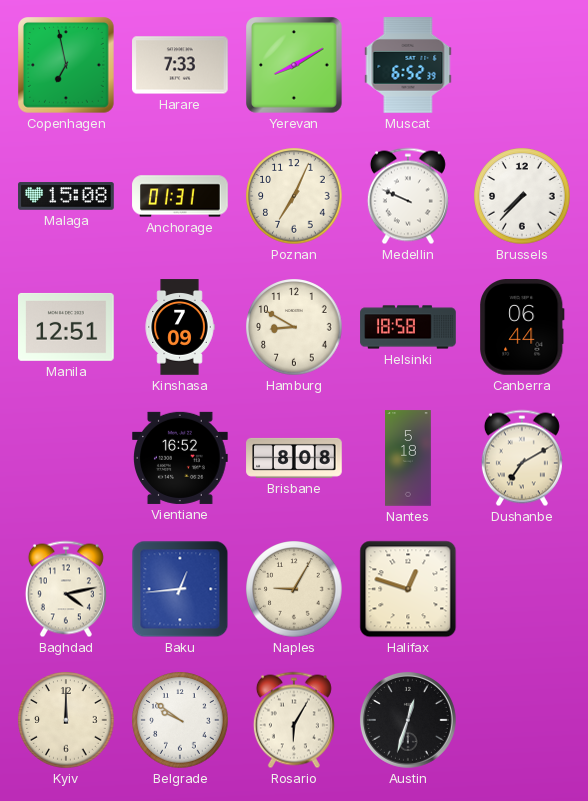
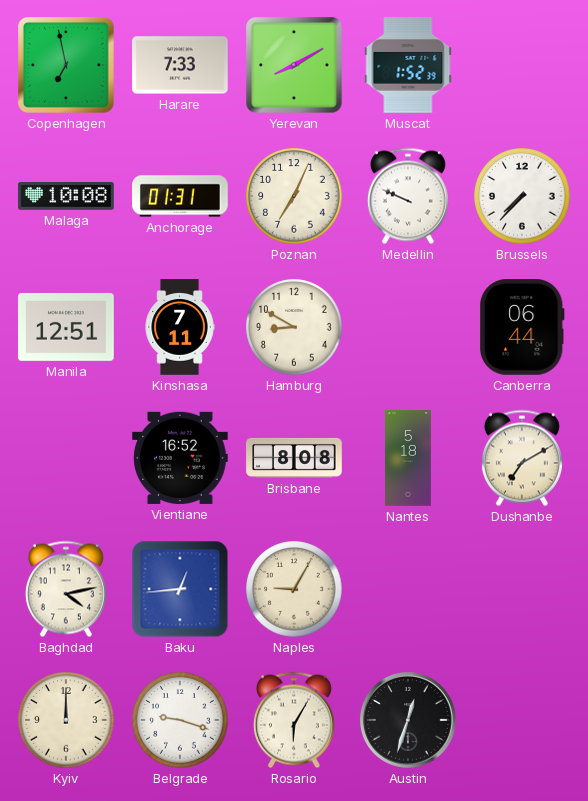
Muscat: 6:52 -> 1:52
Malaga: 15:08 -> 10:08
Kinshasa: 7:09 -> 7:11
Helsinki: 18:58 -> none
Halifax: 12:48 -> none
Belgrade: 9:51 -> 9:18
